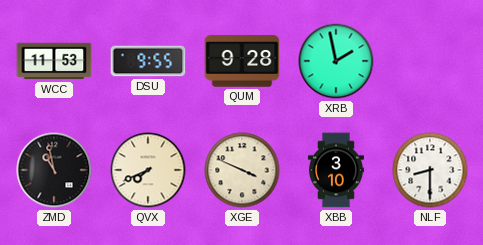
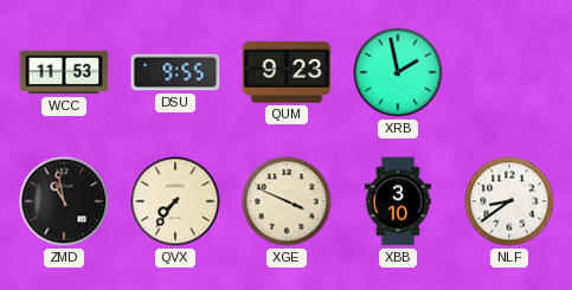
QUM: 9:28 -> 9:23
QVX: 7:41 -> 7:36
NLF: 8:30 -> 8:39
